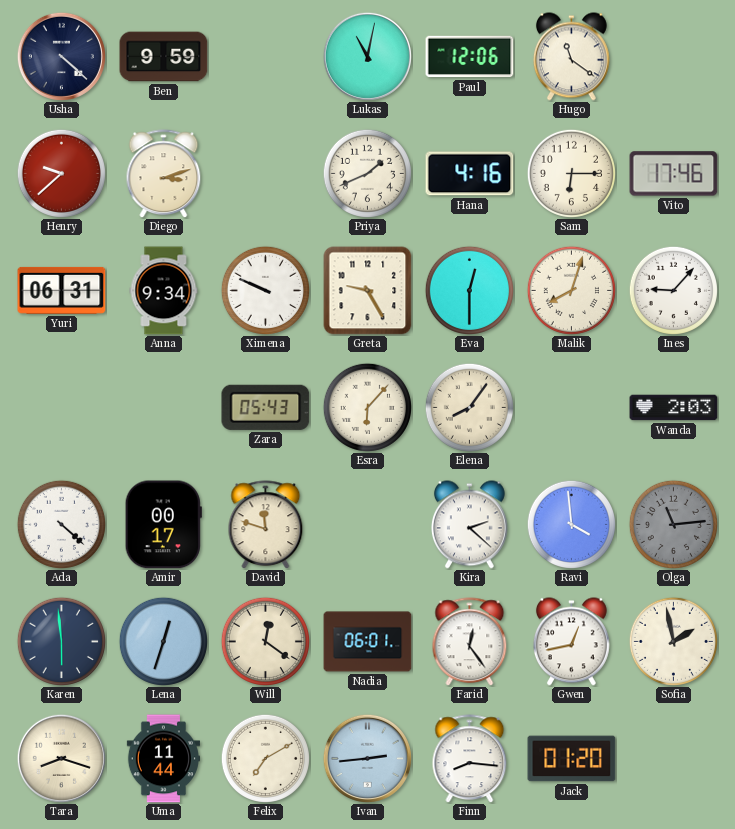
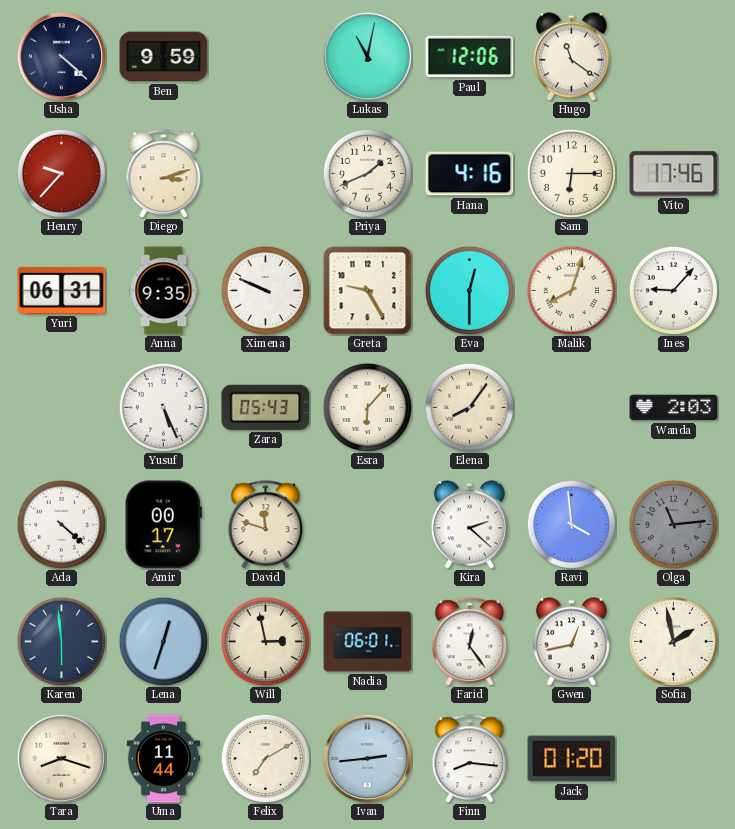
Henry: 9:38 -> 9:37
Anna: 9:34 -> 9:35
Yusuf: none -> 5:26
Will: 12:21 -> 2:58
